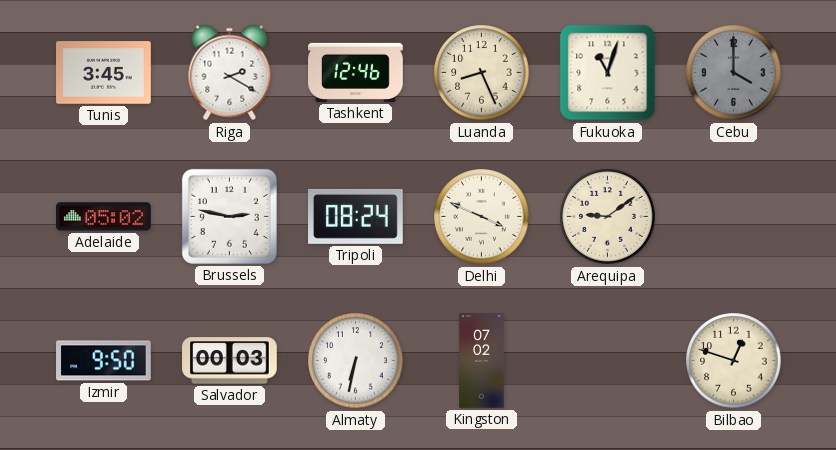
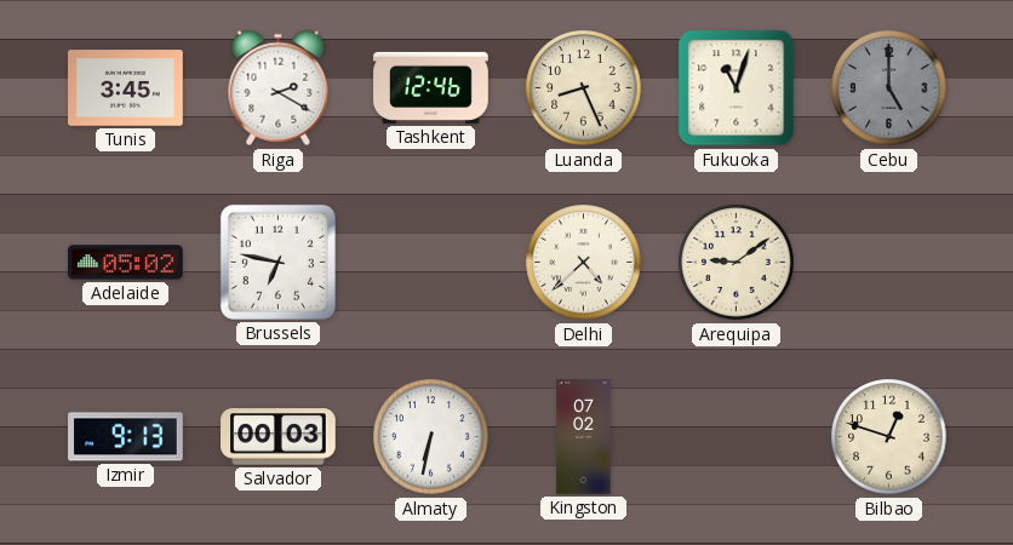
Cebu: 4:00 -> 5:00
Brussels: 2:47 -> 6:47
Tripoli: 08:24 -> none
Delhi: 3:49 -> 4:38
Izmir: 9:50 -> 9:13
